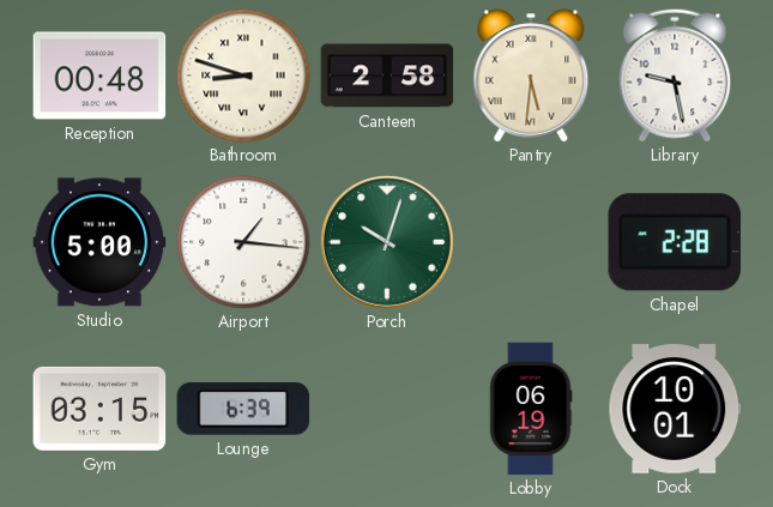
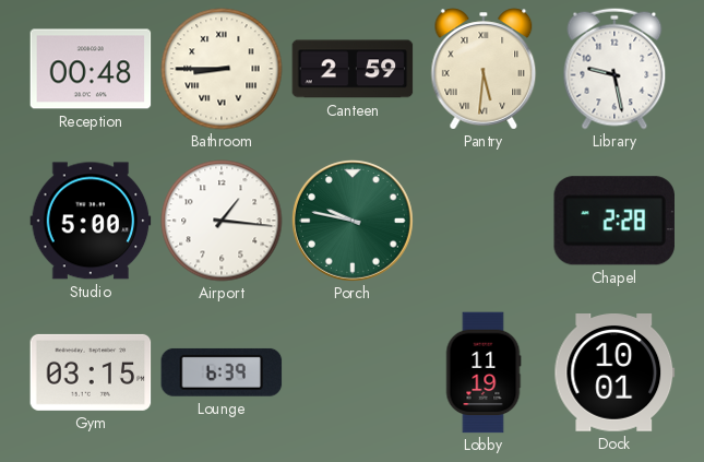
Bathroom: 8:48 -> 8:45
Canteen: 2:58 -> 2:59
Porch: 10:03 -> 9:47
Lobby: 06:19 -> 11:19
